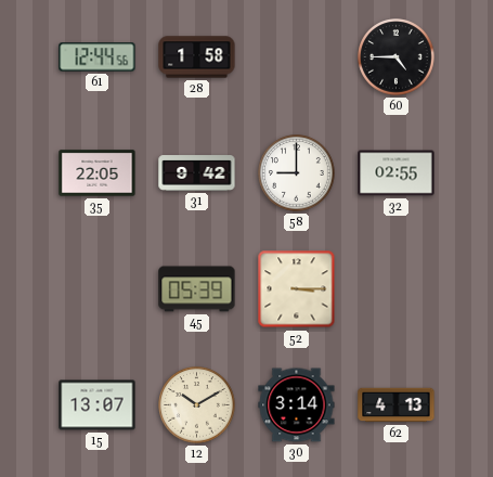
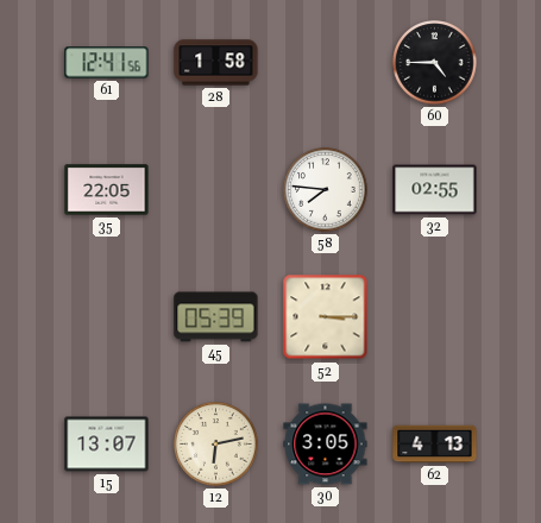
61: 12:44 -> 12:41
31: 9:42 -> none
58: 9:00 -> 7:46
12: 10:10 -> 6:13
30: 3:14 -> 3:05
